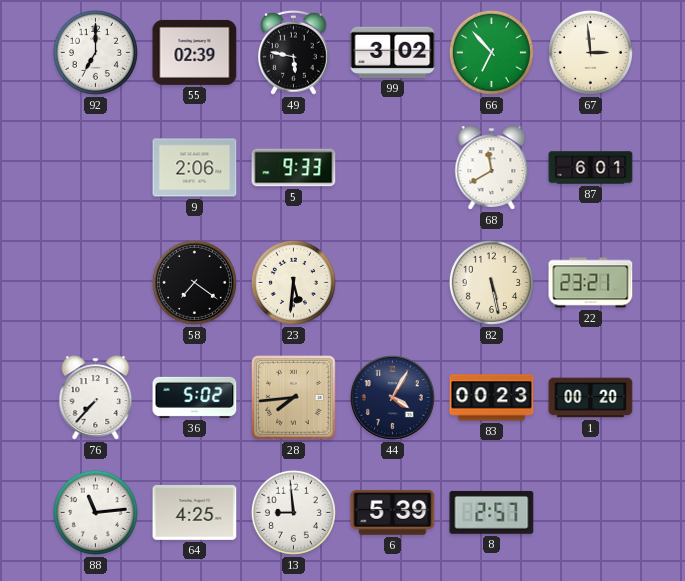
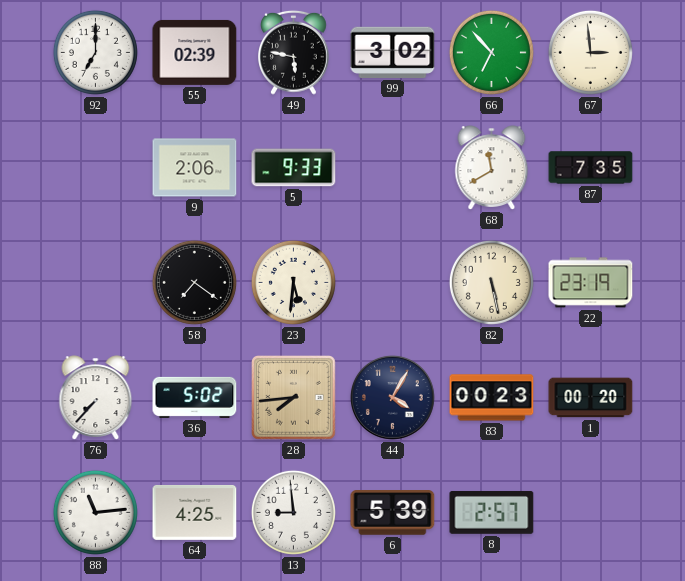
87: 6:01 -> 7:35
22: 23:21 -> 23:19
